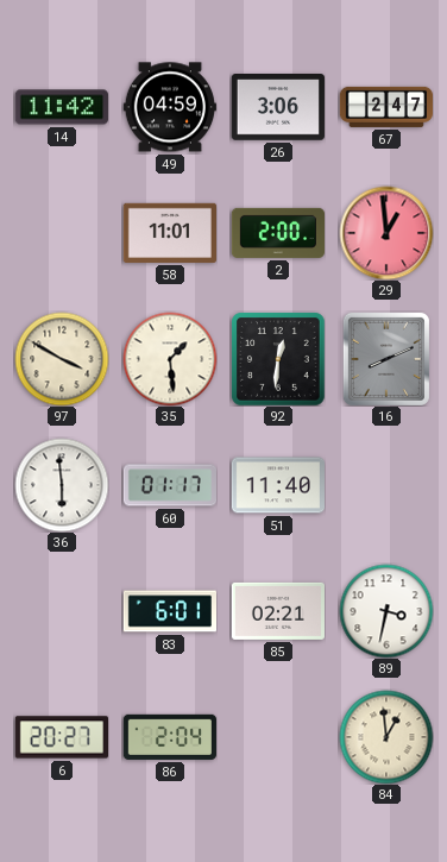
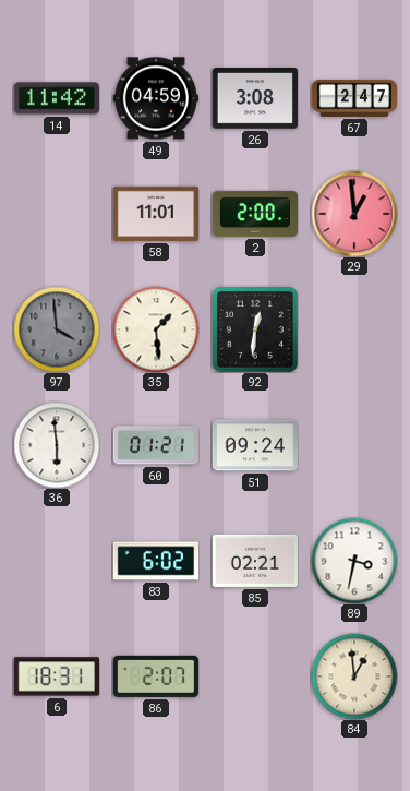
26: 3:06 -> 3:08
97: 3:50 -> 3:59
97 dial: cream -> grey
16: 8:11 -> none
60: 01:17 -> 01:21
51: 11:40 -> 09:24
83: 6:01 -> 6:02
6: 20:27 -> 18:31
86: 2:04 -> 2:07
